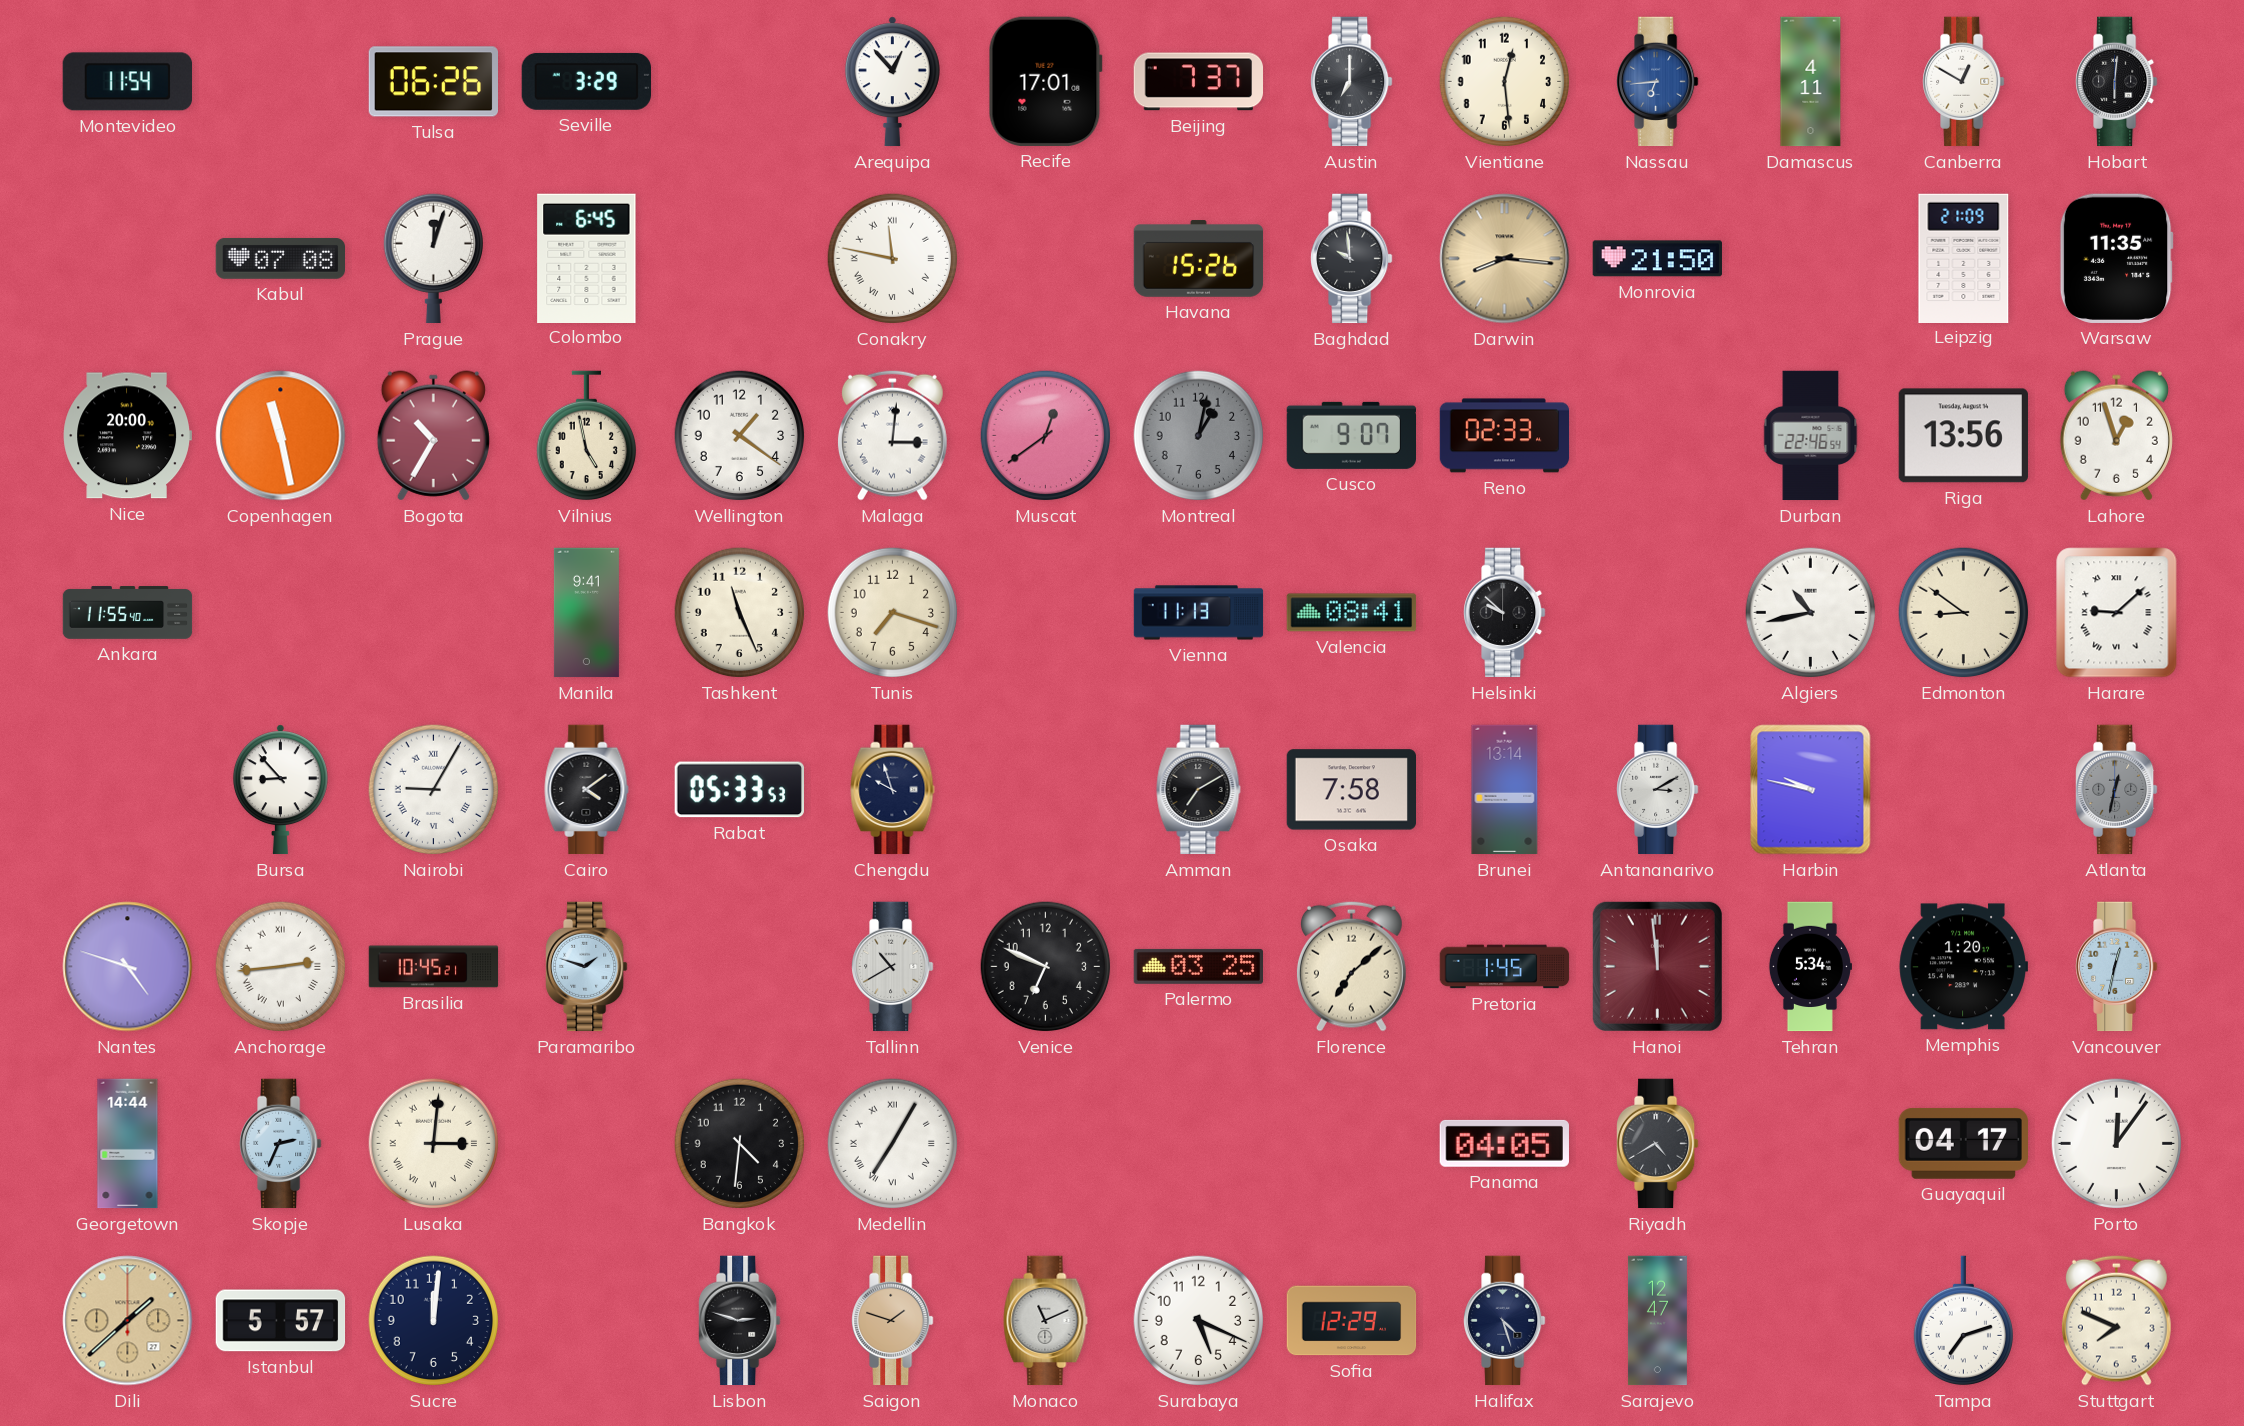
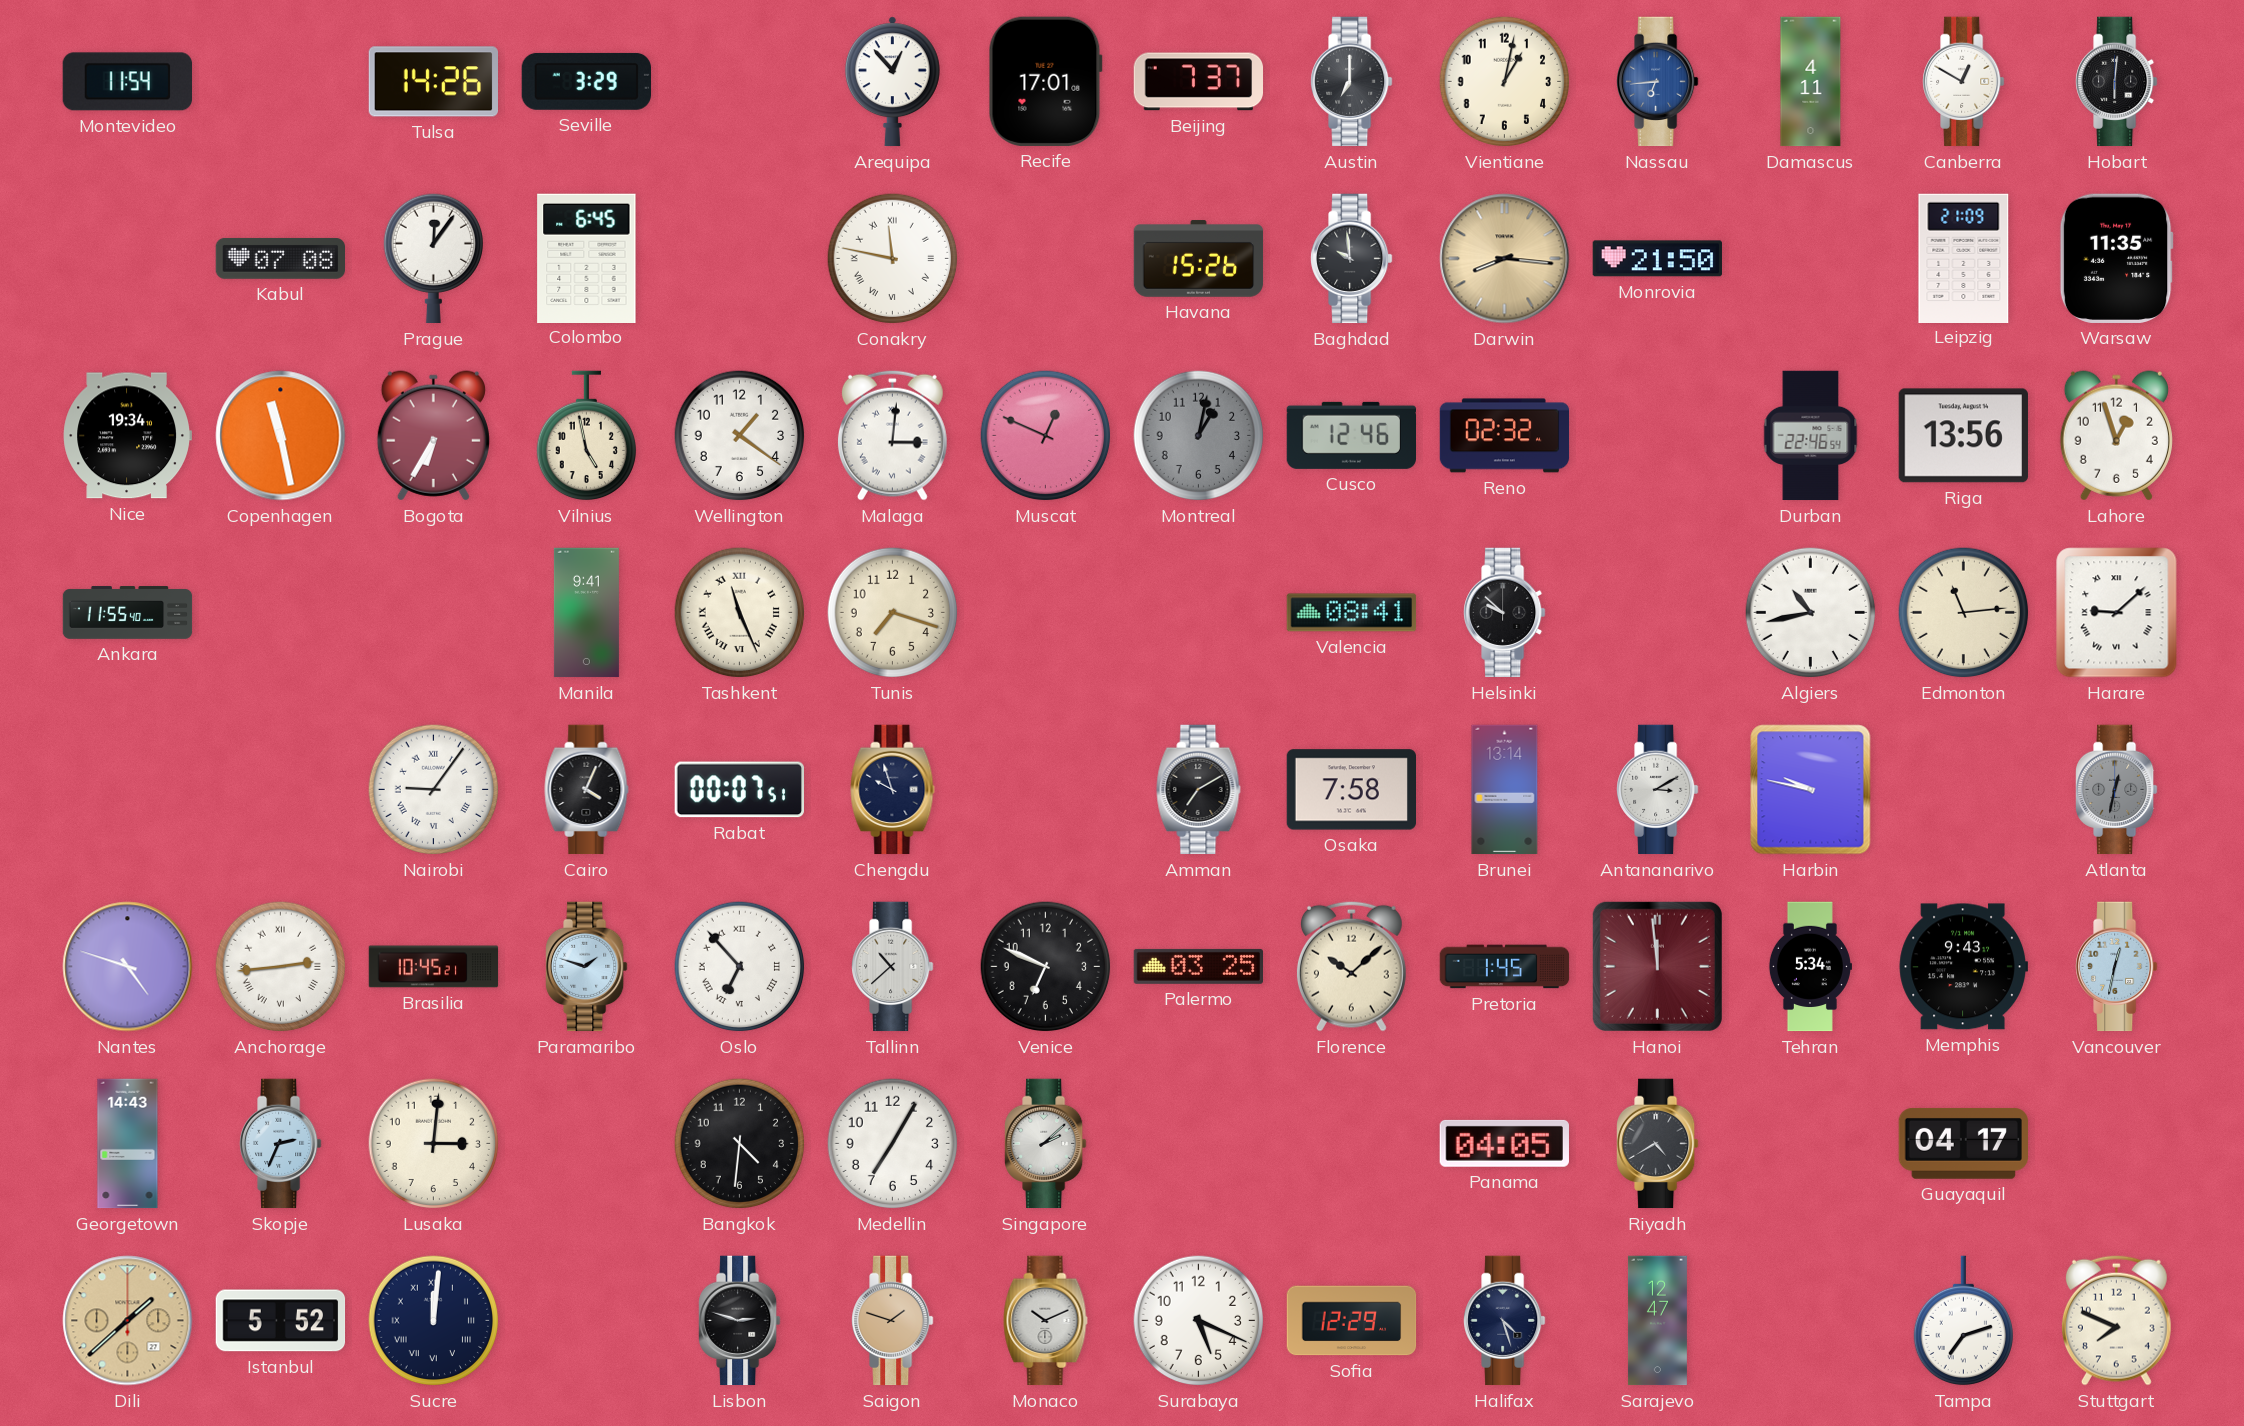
Tulsa: 06:26 -> 14:26
Vientiane: 12:29 -> 1:02
Prague: 12:03 -> 12:06
Nice: 20:00 -> 19:34
Bogota: 10:35 -> 6:35
Muscat: 12:39 -> 12:49
Cusco: 9:07 -> 12:46
Reno: 02:33 -> 02:32
Tashkent numerals: Arabic -> Roman
Vienna: 11:13 -> none
Edmonton: 8:51 -> 11:14
Bursa: 8:53 -> none
Nairobi: 9:05 -> 9:06
Cairo: 4:09 -> 4:04
Rabat: 05:33 -> 00:07
Oslo: none -> 6:53
Tallinn: 10:40 -> 10:38
Florence: 7:08 -> 10:08
Memphis: 1:20 -> 9:43
Georgetown: 14:44 -> 14:43
Lusaka numerals: Roman -> Arabic
Medellin numerals: Roman -> Arabic
Singapore: none -> 2:08
Porto: 12:06 -> none
Istanbul: 5:57 -> 5:52
Sucre numerals: Arabic -> Roman
Monaco: 11:11 -> 10:11
